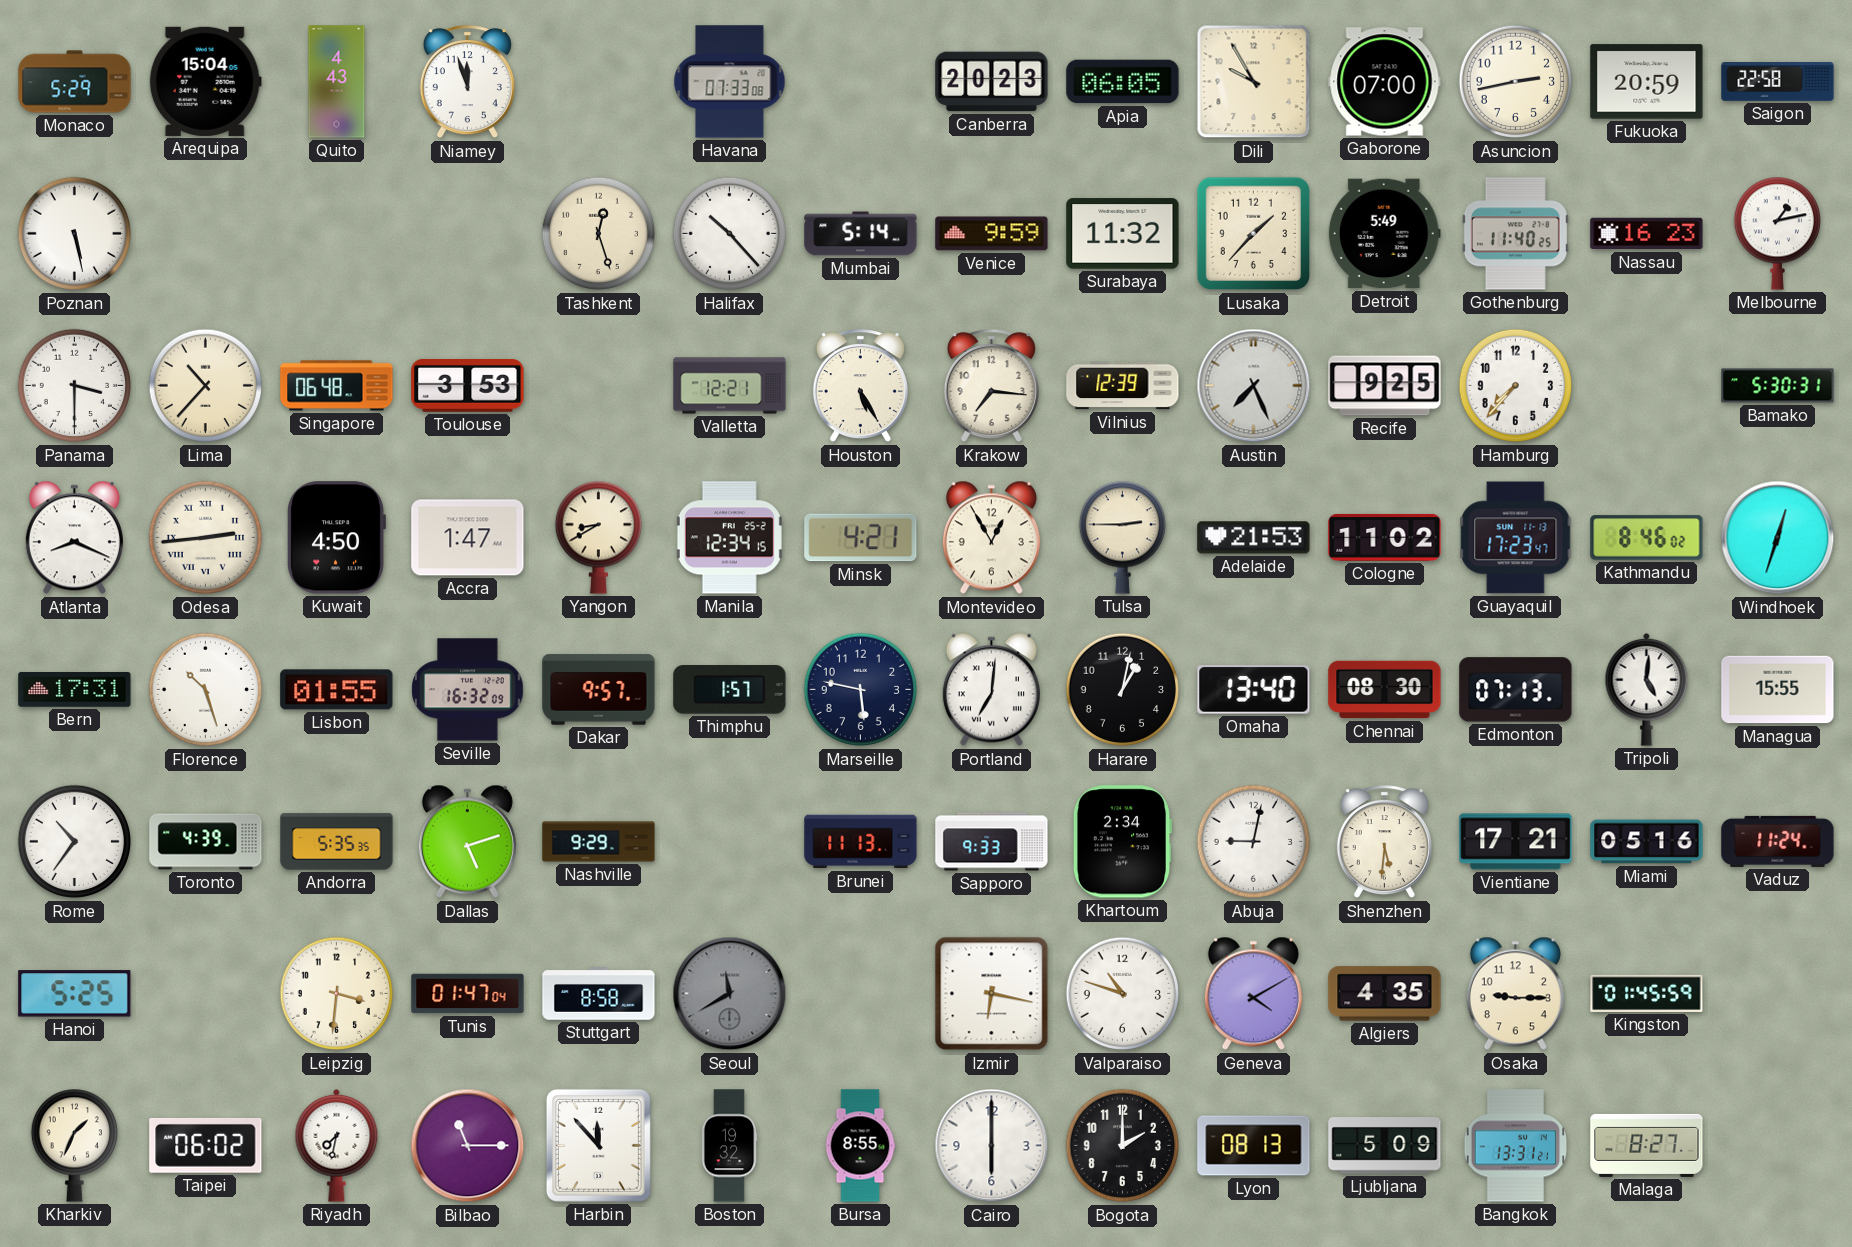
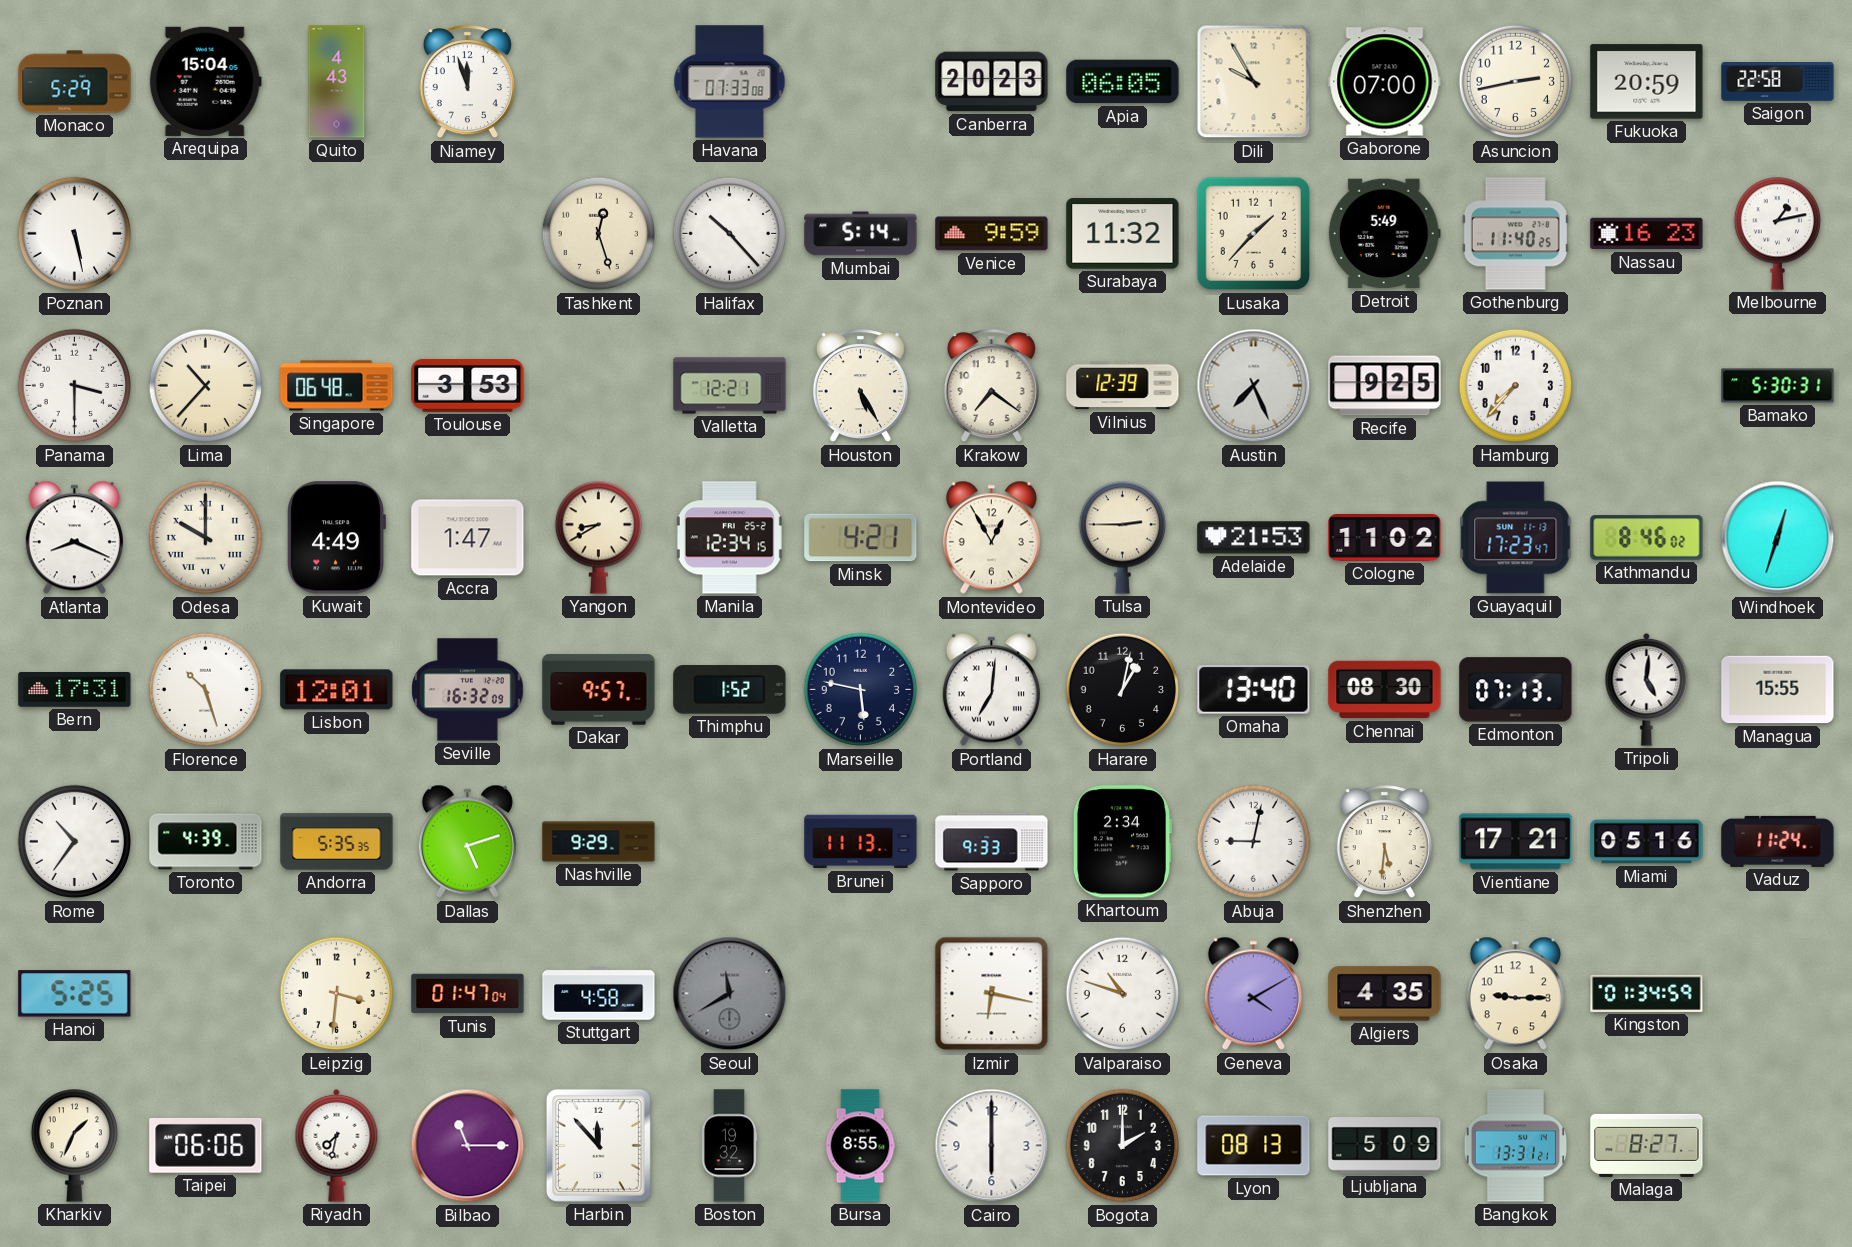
Krakow: 7:16 -> 7:21
Odesa: 2:44 -> 10:00
Kuwait: 4:50 -> 4:49
Lisbon: 01:55 -> 12:01
Thimphu: 1:57 -> 1:52
Stuttgart: 8:58 -> 4:58
Kingston: 01:45 -> 01:34
Taipei: 06:02 -> 06:06
